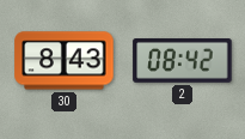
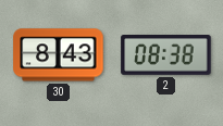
2: 08:42 -> 08:38
